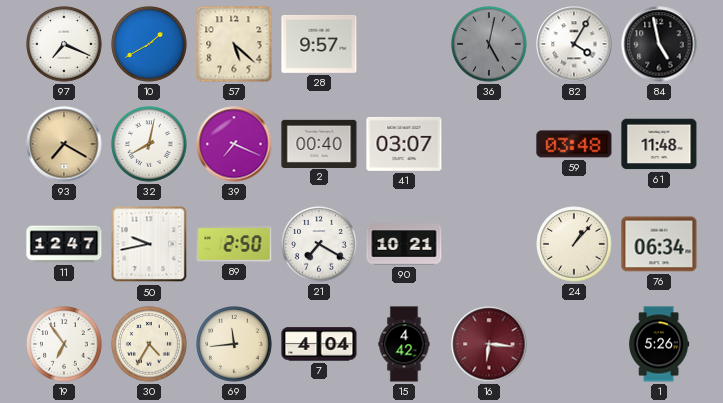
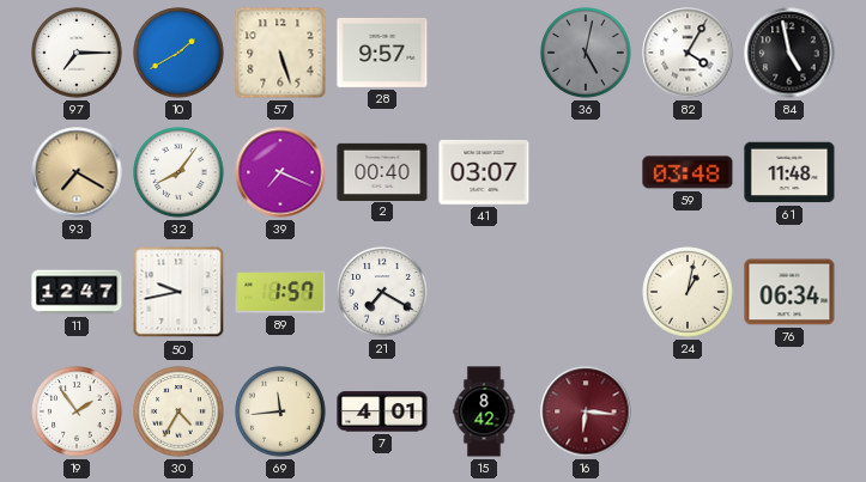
97: 7:19 -> 7:15
57: 5:22 -> 5:27
32: 8:02 -> 8:06
89: 2:50 -> 1:57
90: 10:21 -> none
24: 1:07 -> 1:02
19: 6:54 -> 1:54
7: 4:04 -> 4:01
15: 4:42 -> 8:42
1: 5:26 -> none
